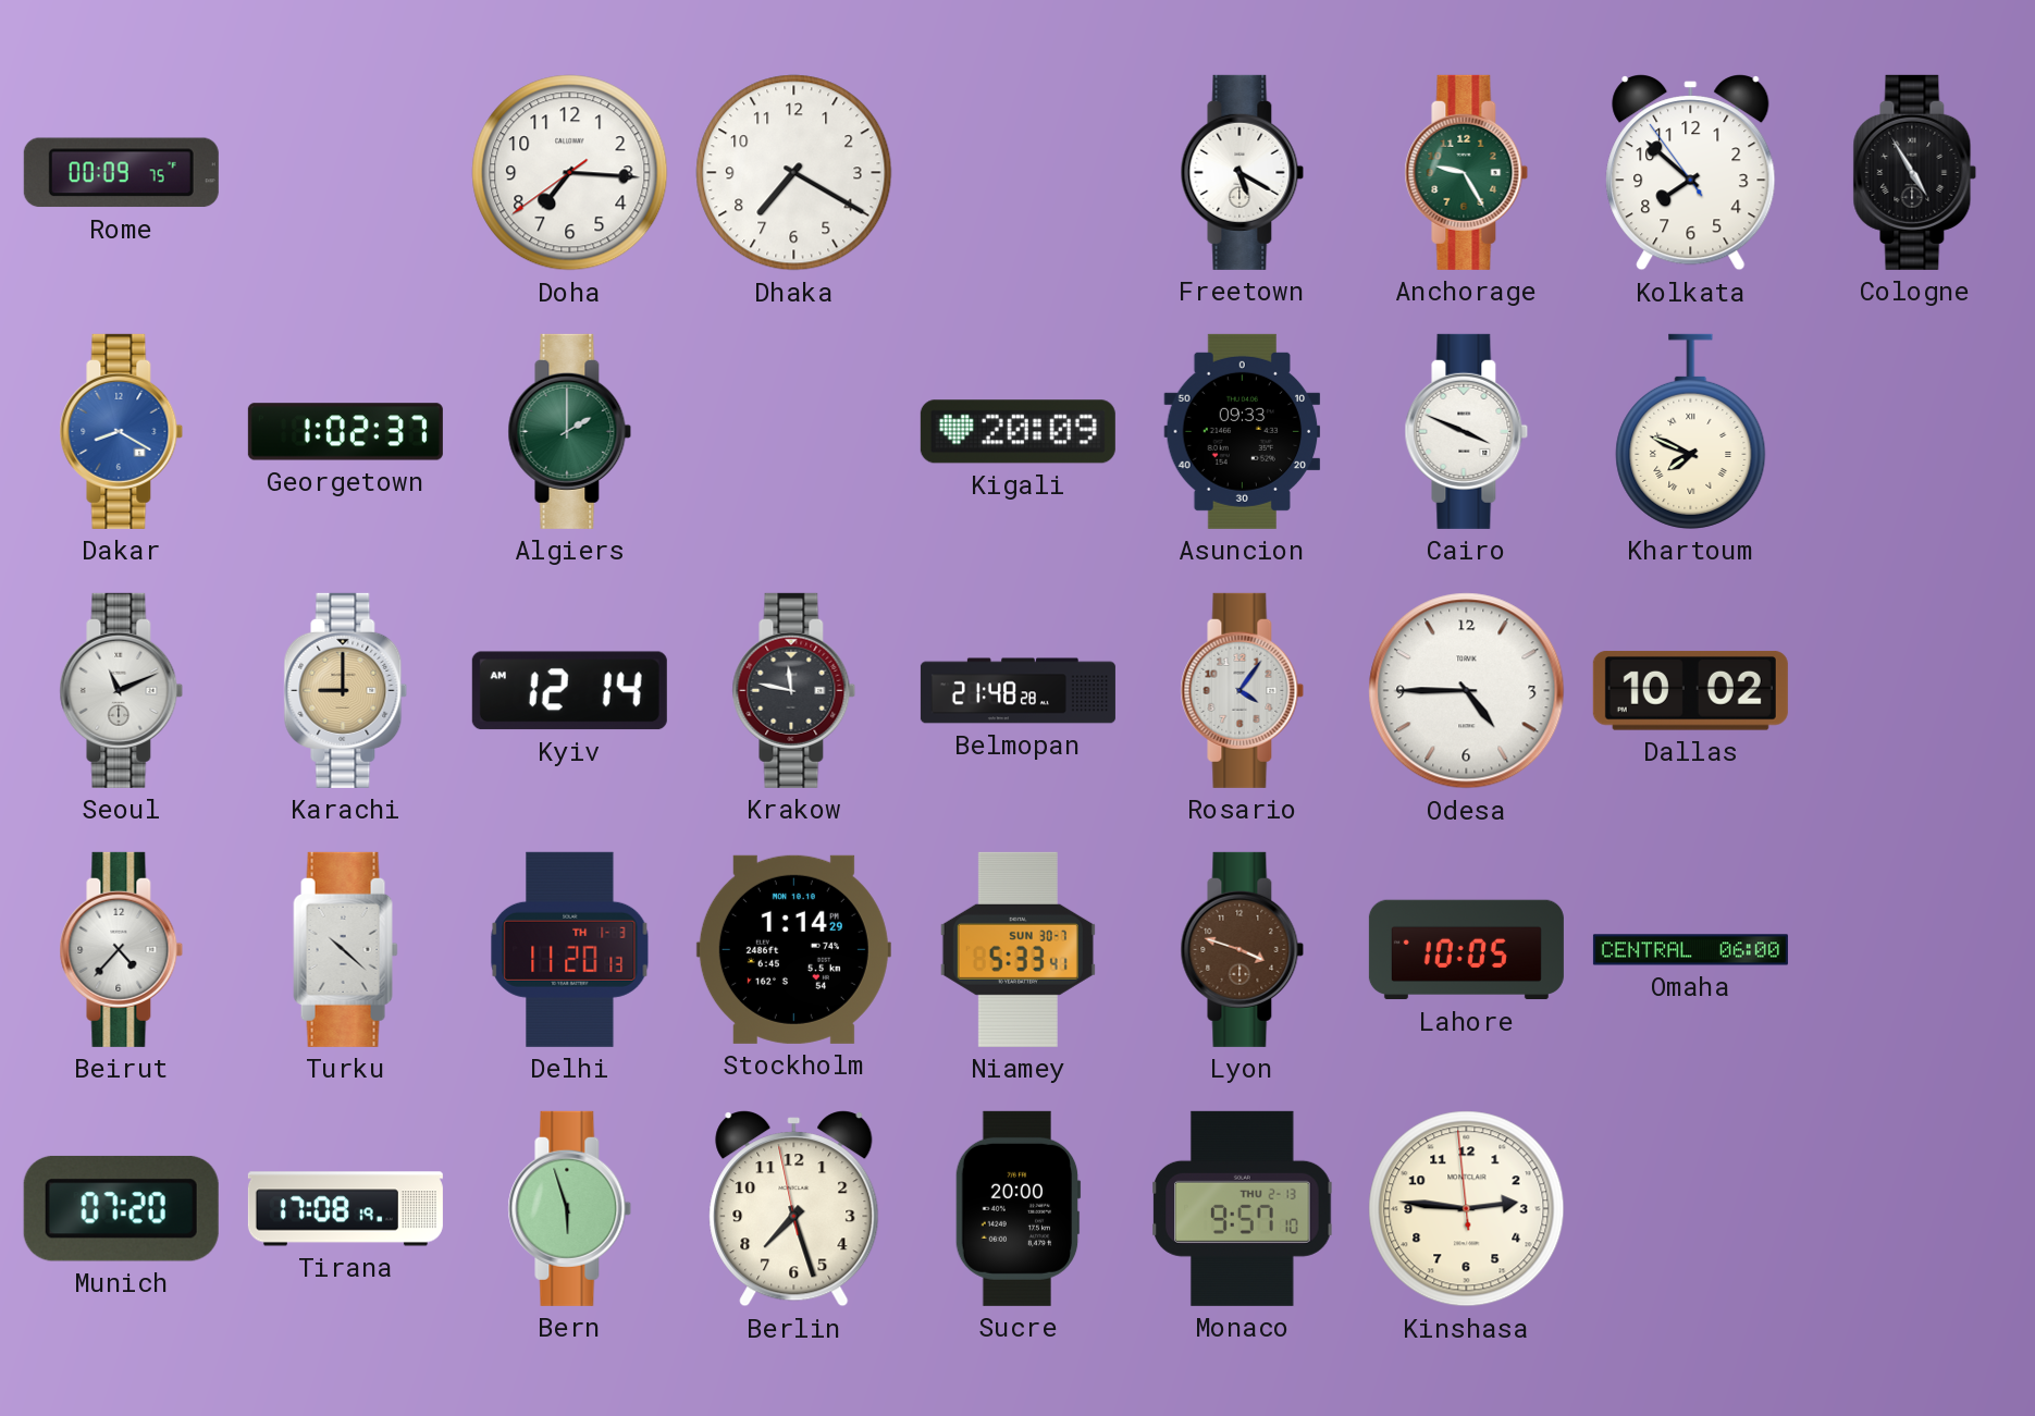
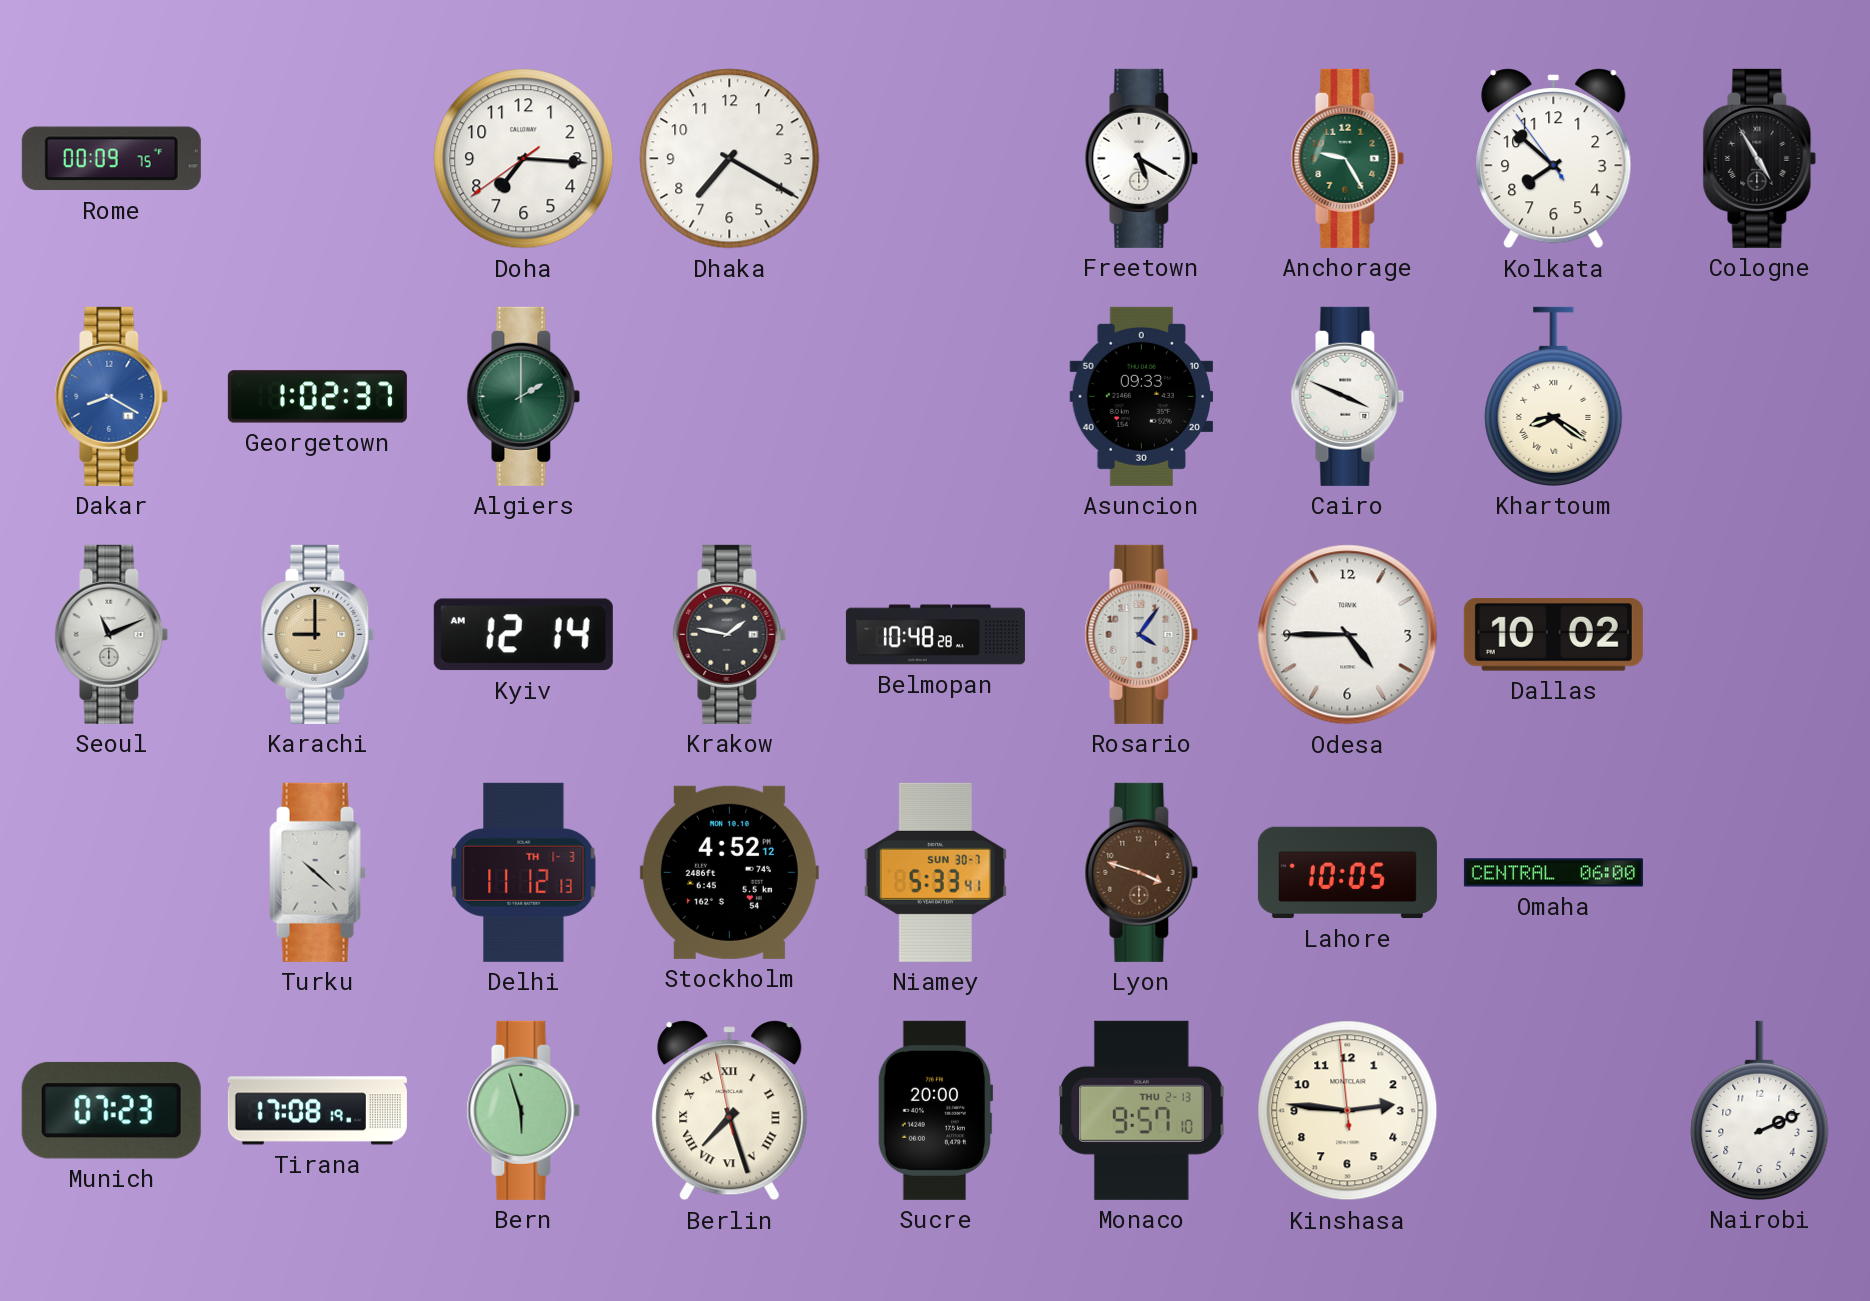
Kigali: 20:09 -> none
Khartoum: 7:49 -> 8:21
Krakow: 11:47 -> 1:47
Belmopan: 21:48 -> 10:48
Beirut: 4:37 -> none
Delhi: 11:20 -> 11:12
Stockholm: 1:14 -> 4:52
Munich: 07:20 -> 07:23
Berlin numerals: Arabic -> Roman
Nairobi: none -> 2:11
